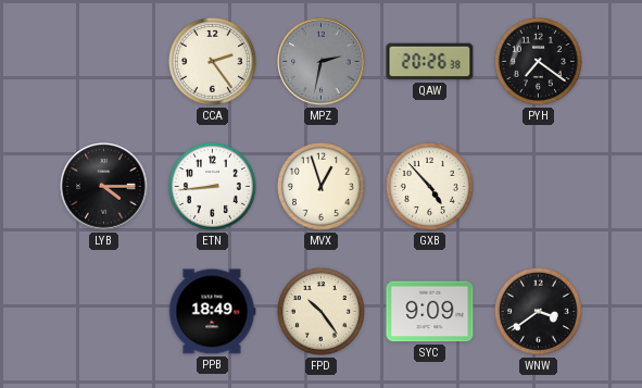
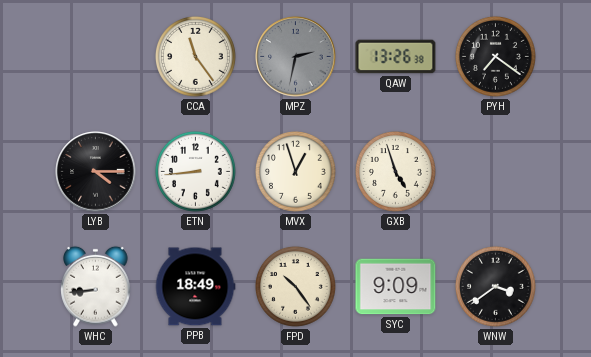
CCA: 2:24 -> 11:24
QAW: 20:26 -> 13:26
GXB: 4:53 -> 4:57
WHC: none -> 8:44
